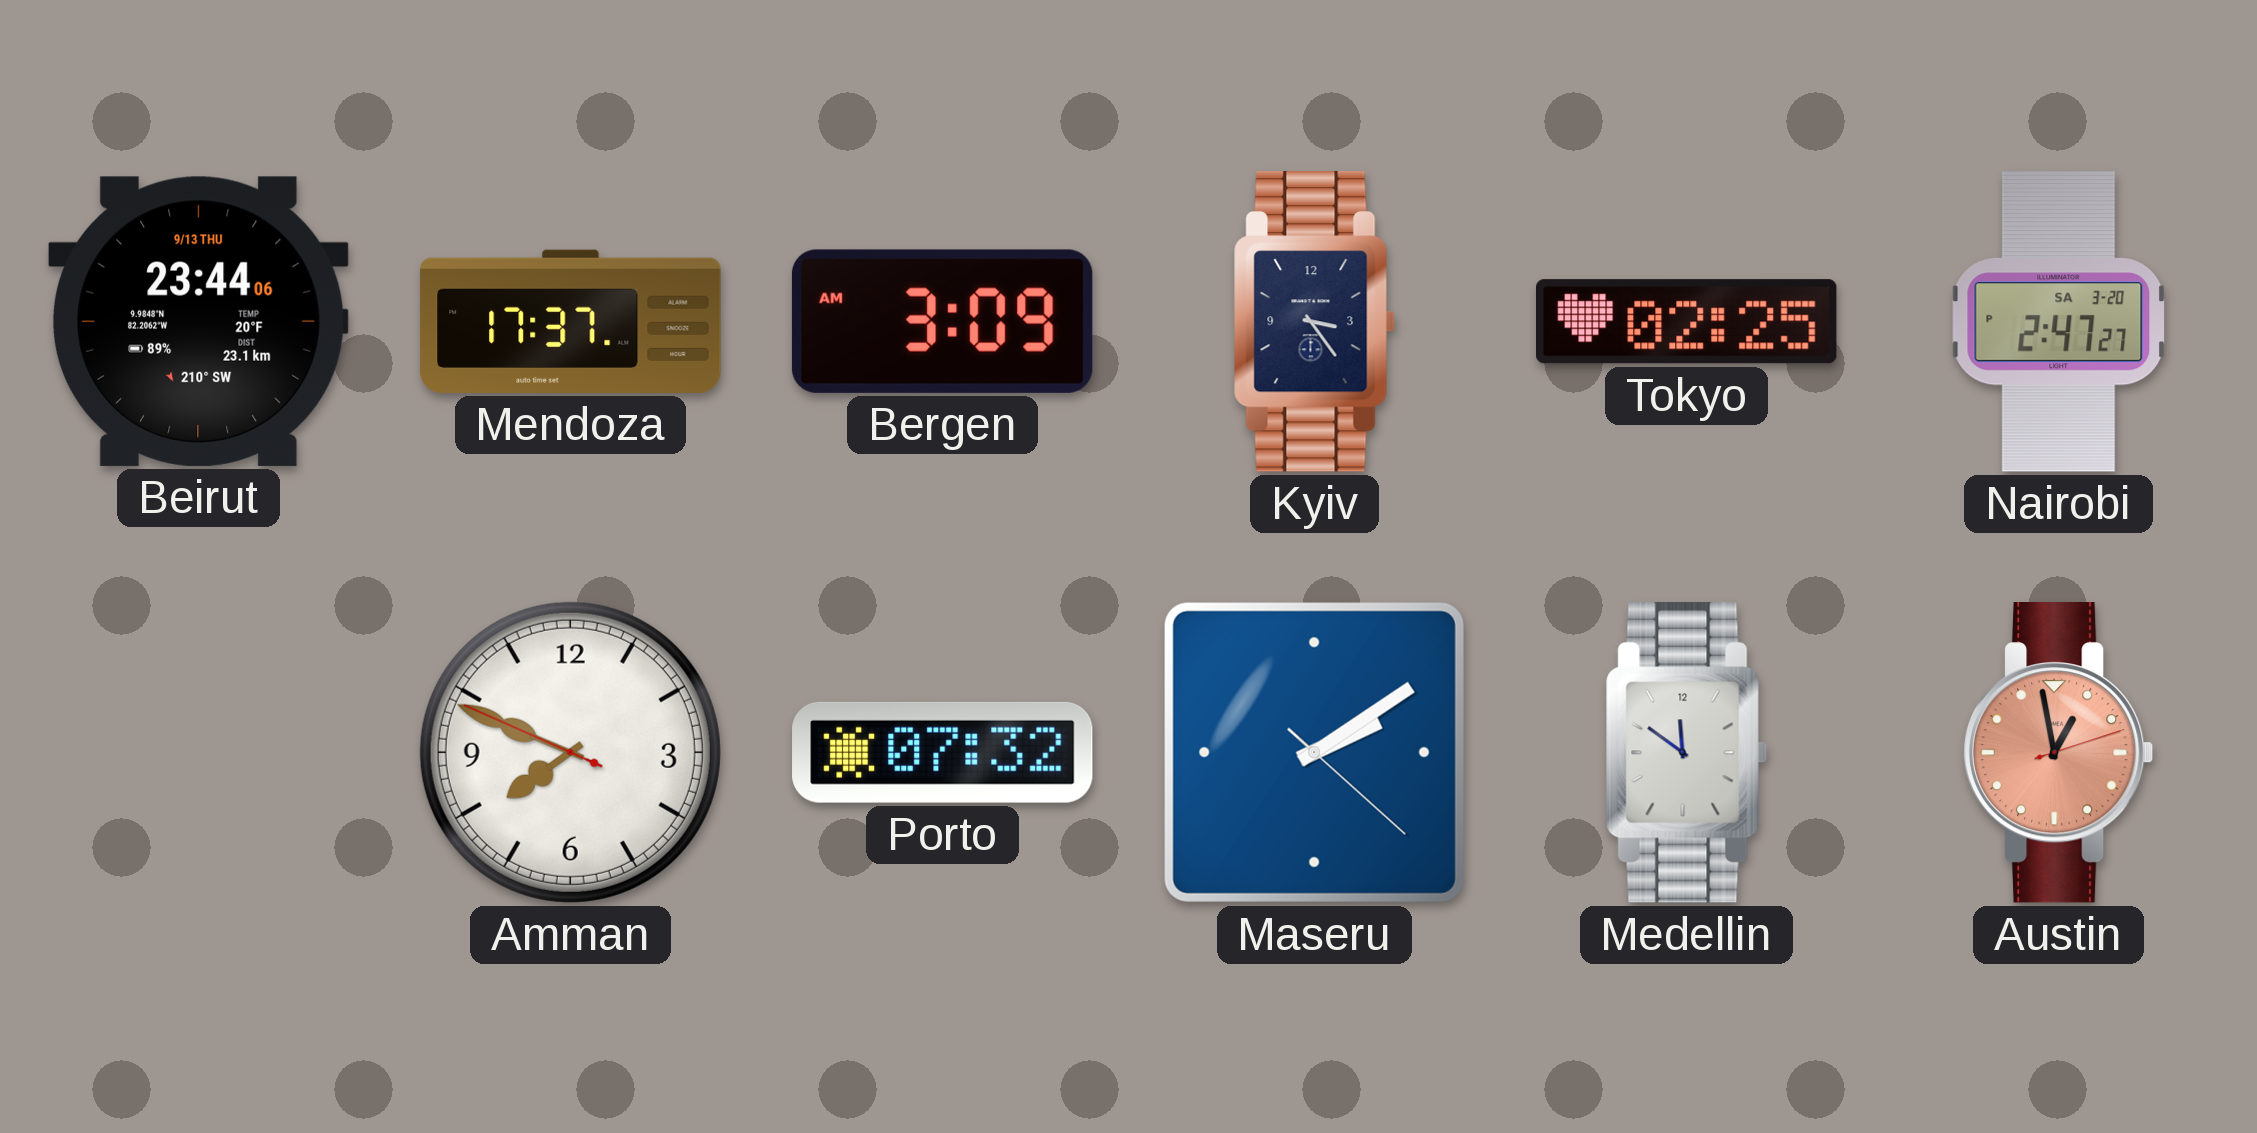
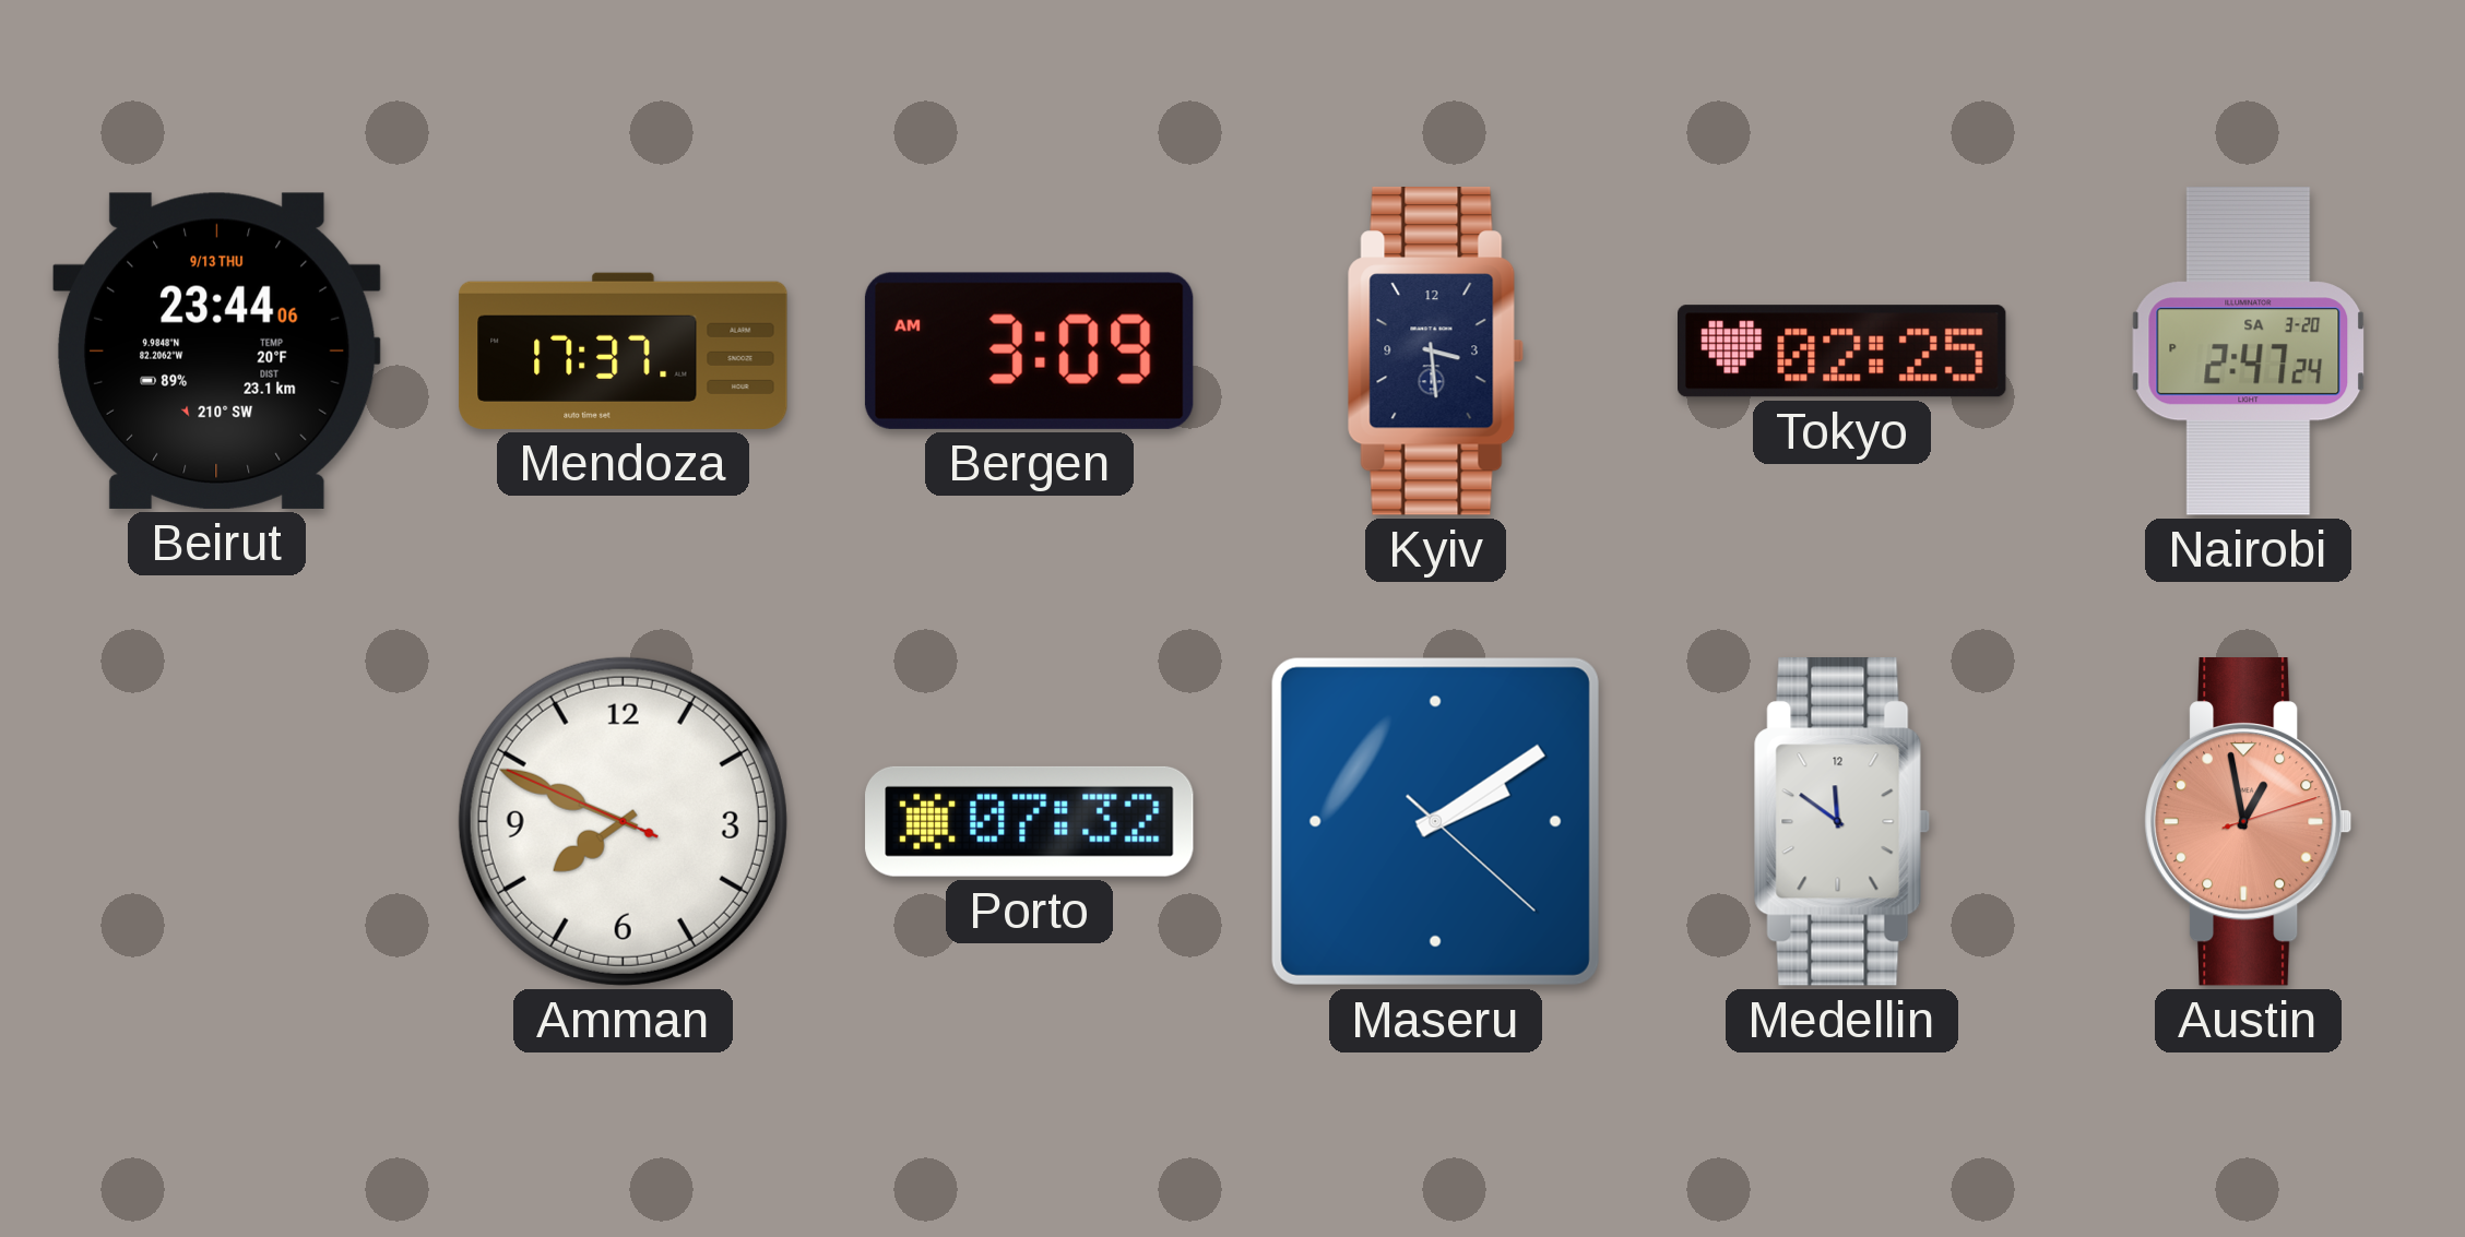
Kyiv: 3:24 -> 3:29
Nairobi: 2:47:27 PM -> 2:47:24 PM
